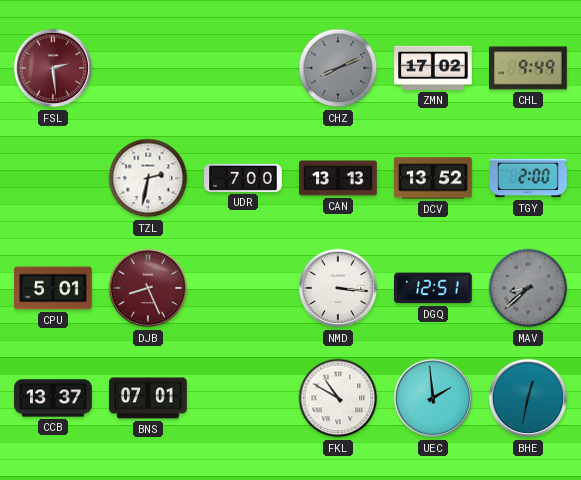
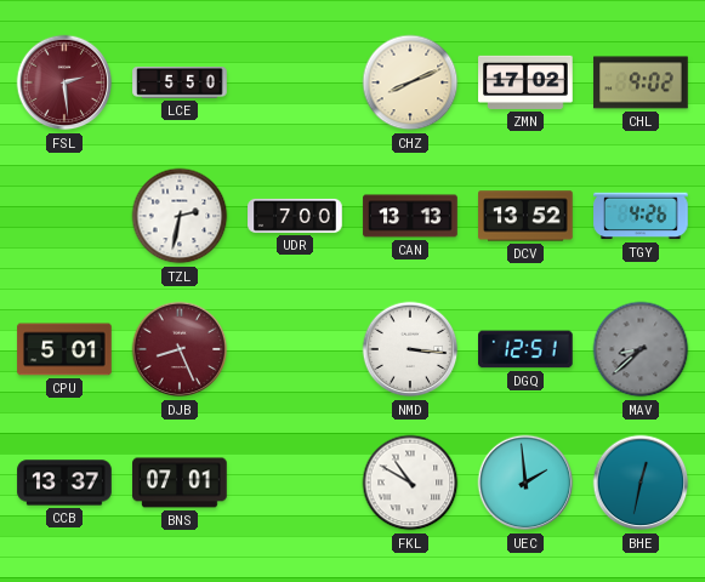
LCE: none -> 5:50
CHZ dial: grey -> cream
CHL: 9:49 -> 9:02
TGY: 2:00 -> 4:26
